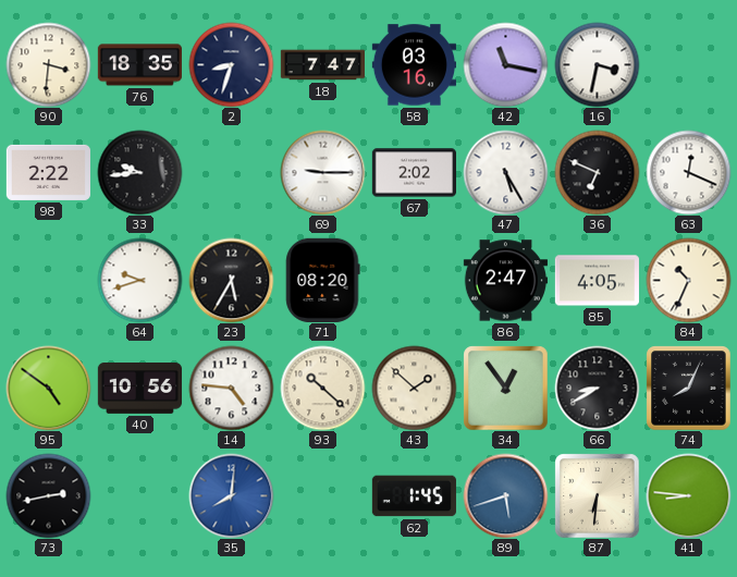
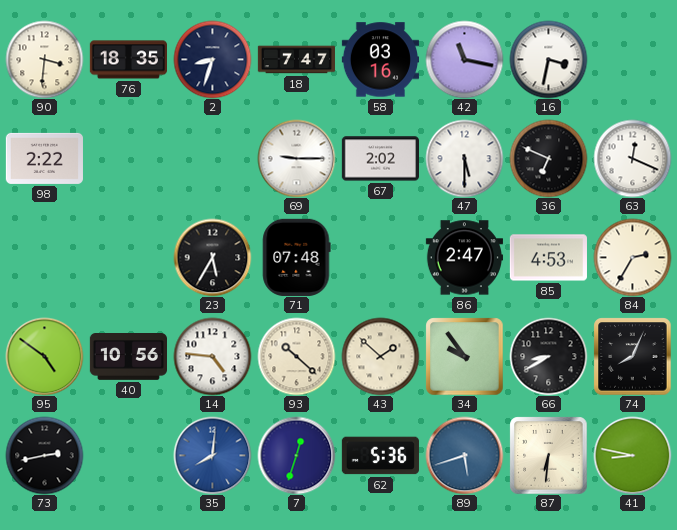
33: 9:44 -> none
47: 5:25 -> 5:30
64: 9:42 -> none
71: 08:20 -> 07:48
85: 4:05 -> 4:53
84: 10:34 -> 2:35
34: 12:54 -> 9:54
7: none -> 12:33
62: 1:45 -> 5:36
41: 8:46 -> 8:47
